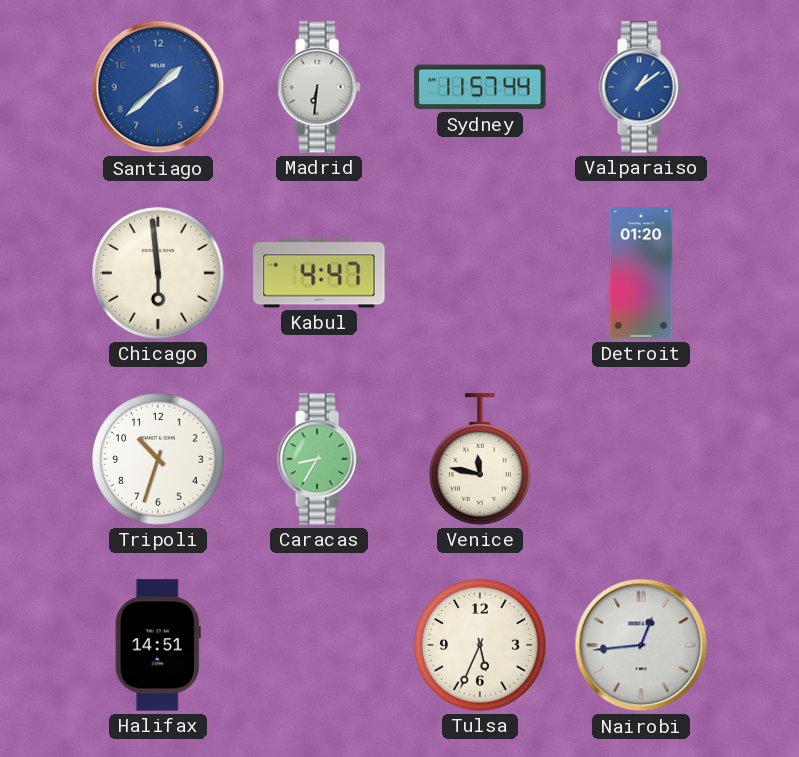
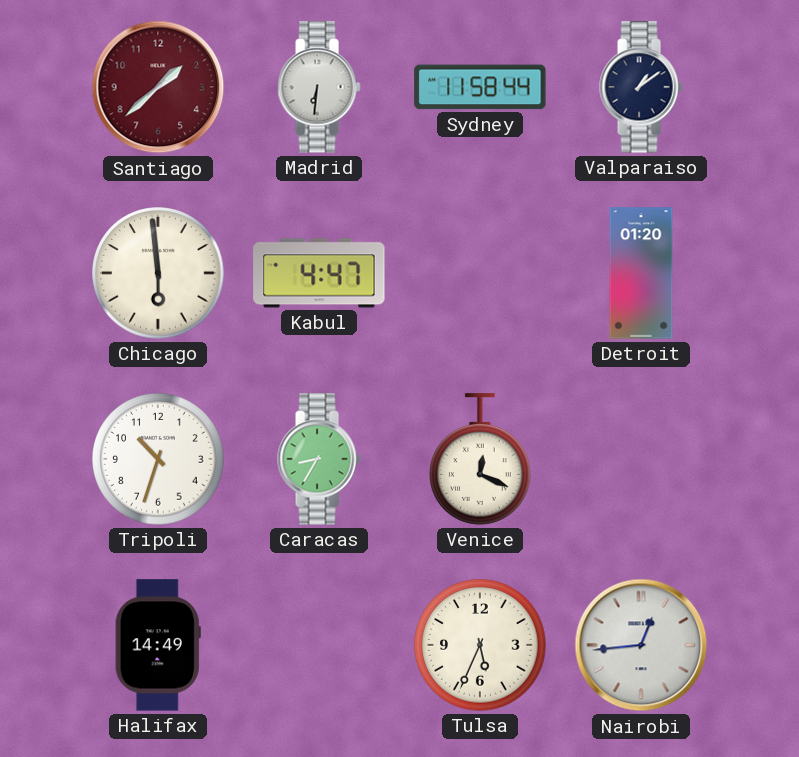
Santiago dial: blue -> burgundy
Sydney: 11:57 -> 11:58
Valparaiso dial: blue -> navy
Venice: 11:47 -> 12:19
Halifax: 14:51 -> 14:49
